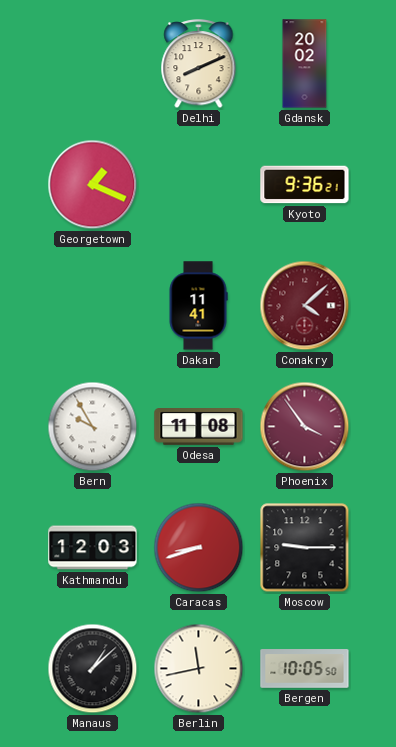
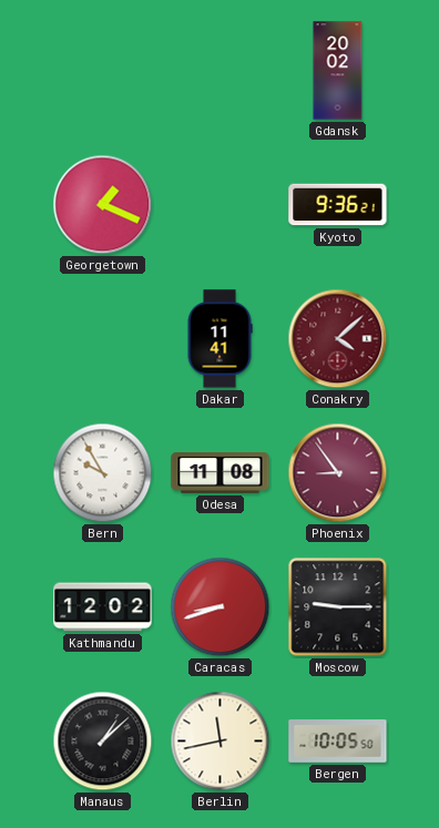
Delhi: 8:11 -> none
Phoenix: 3:54 -> 8:54
Kathmandu: 12:03 -> 12:02
